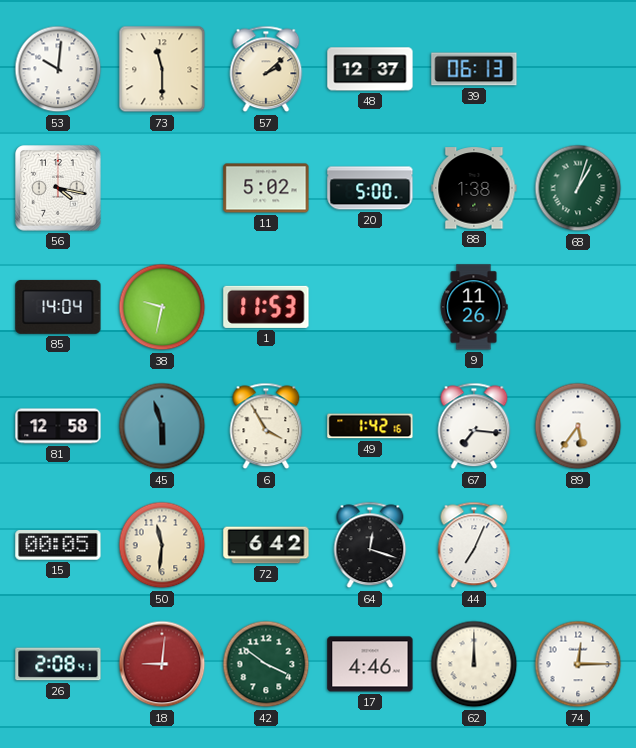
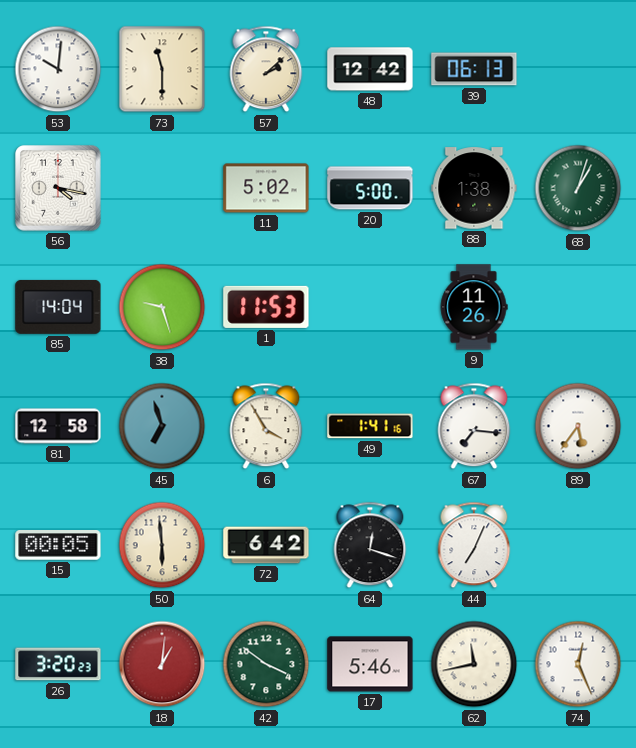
48: 12:37 -> 12:42
38: 9:32 -> 9:27
45: 5:57 -> 6:57
49: 1:42 -> 1:41
50: 11:31 -> 5:59
26: 2:08 -> 3:20
18: 9:01 -> 1:01
17: 4:46 -> 5:46
62: 12:00 -> 11:43
74: 12:15 -> 12:26
